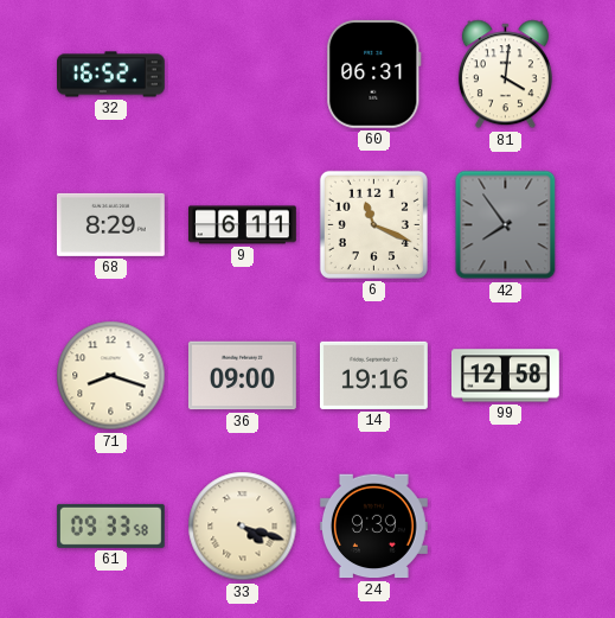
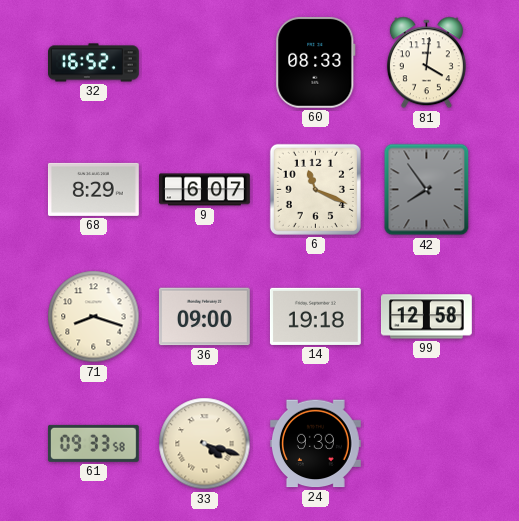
60: 06:31 -> 08:33
9: 6:11 -> 6:07
14: 19:16 -> 19:18
